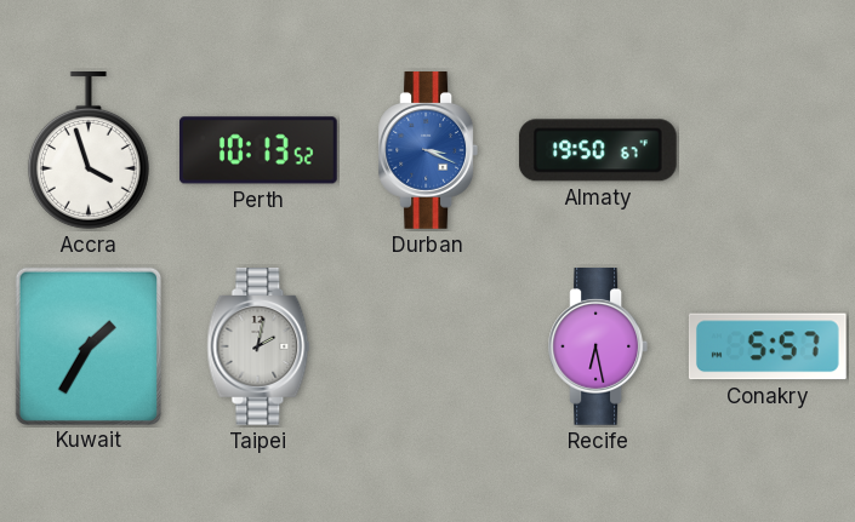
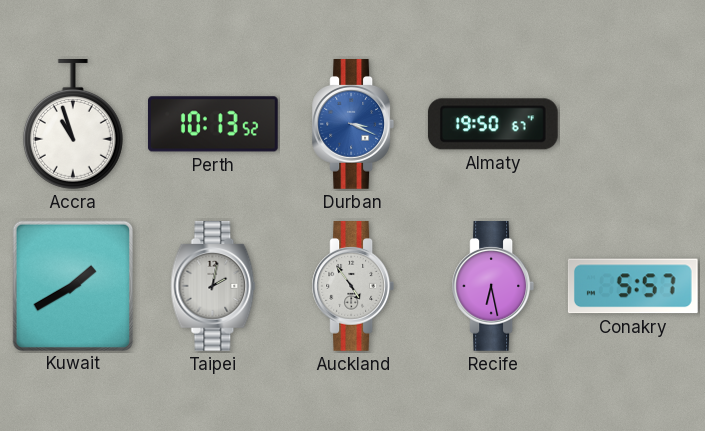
Accra: 3:57 -> 10:57
Kuwait: 1:35 -> 1:40
Auckland: none -> 4:54
